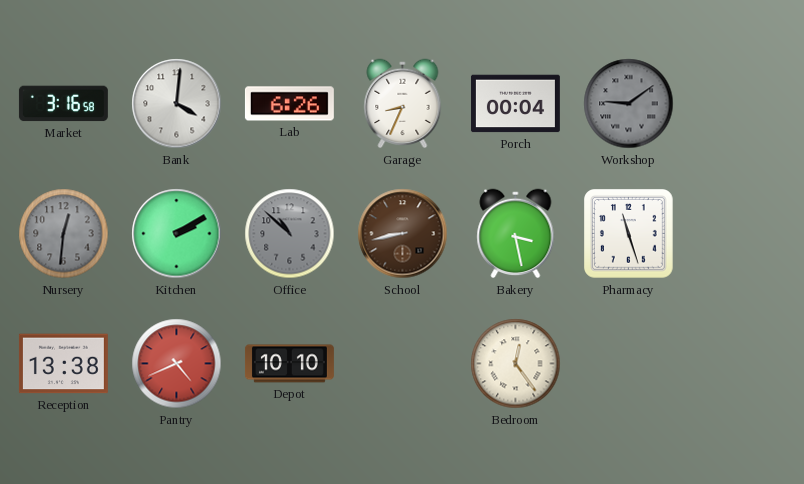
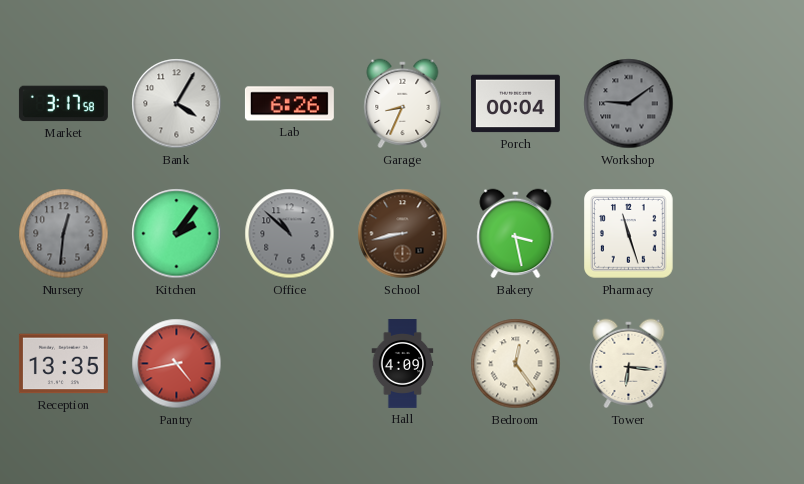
Market: 3:16 -> 3:17
Bank: 4:01 -> 4:05
Kitchen: 2:10 -> 2:06
Reception: 13:38 -> 13:35
Pantry: 4:41 -> 4:43
Depot: 10:10 -> none
Hall: none -> 4:09
Tower: none -> 6:16
